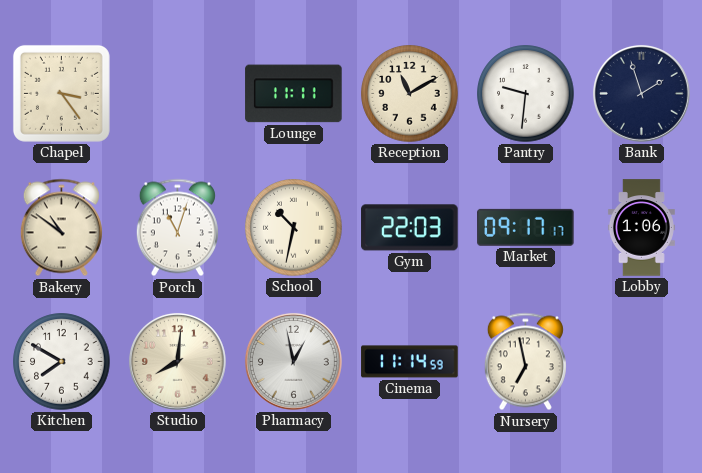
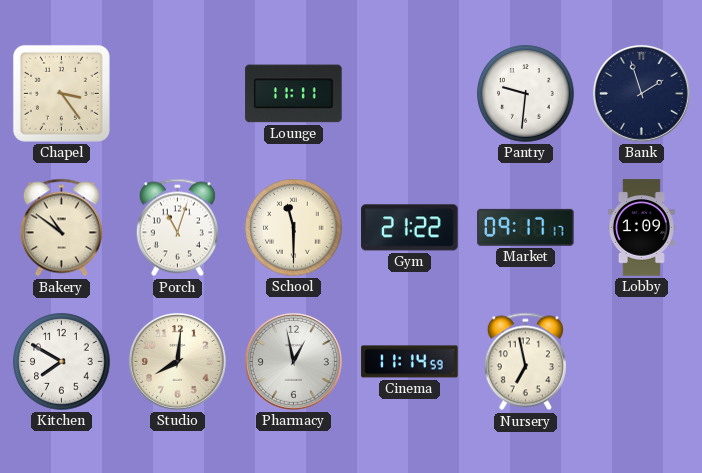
Reception: 11:10 -> none
School: 10:32 -> 11:30
Gym: 22:03 -> 21:22
Lobby: 1:06 -> 1:09
